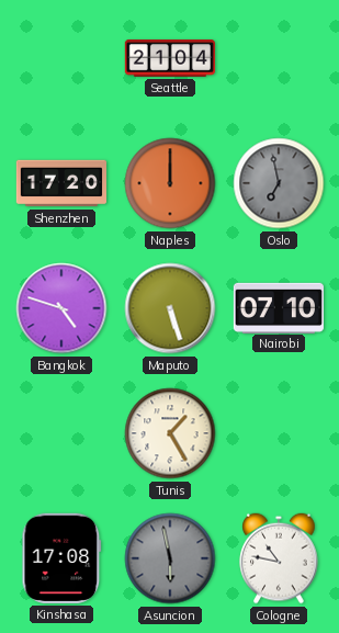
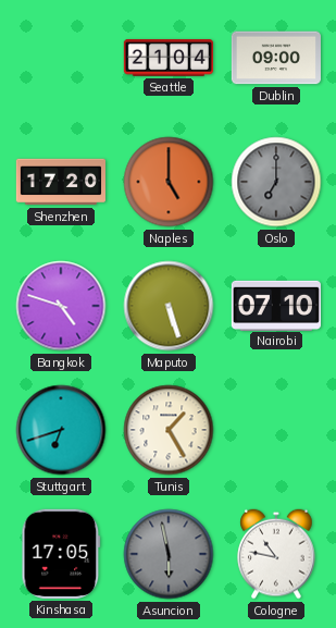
Dublin: none -> 09:00
Naples: 12:00 -> 5:00
Oslo: 6:58 -> 7:00
Stuttgart: none -> 6:42
Kinshasa: 17:08 -> 17:05
